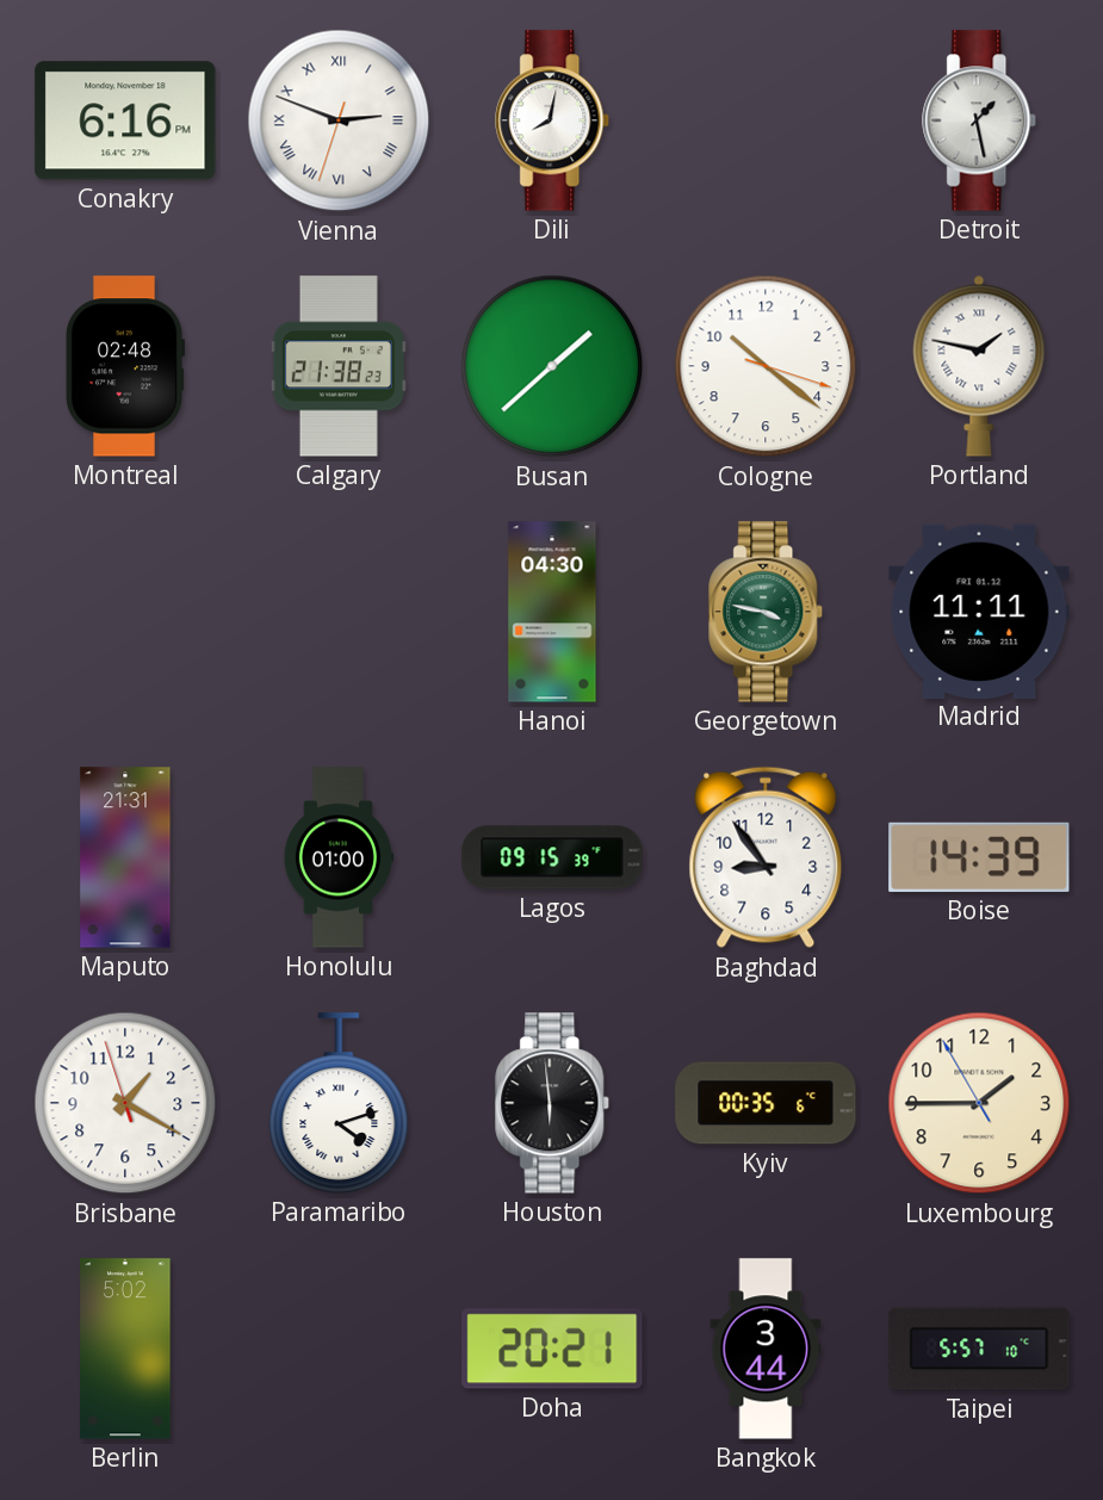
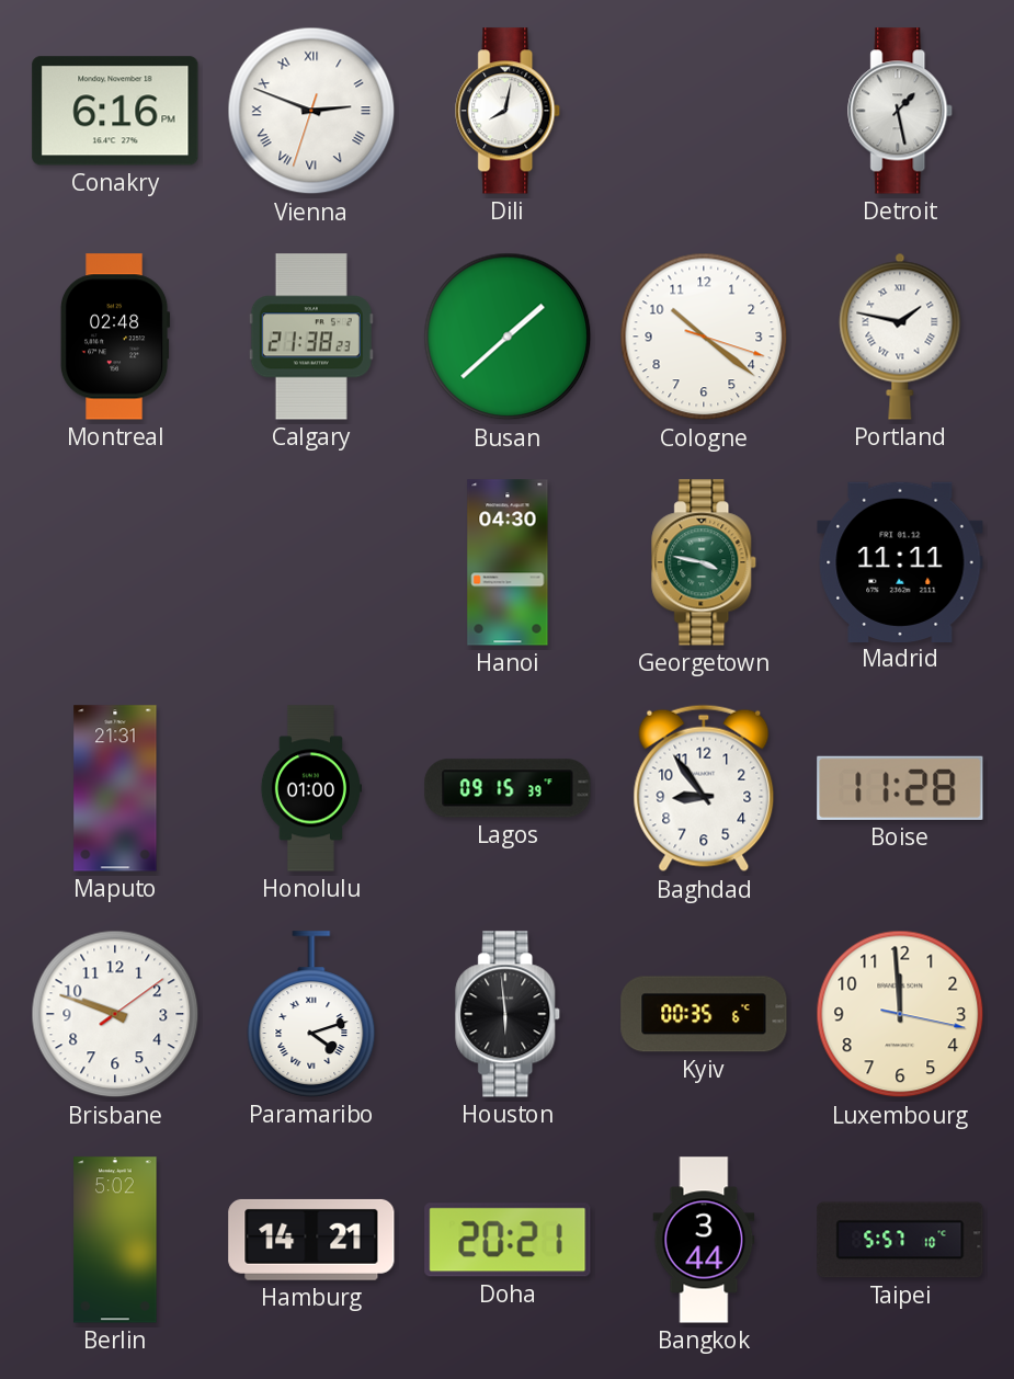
Boise: 14:39 -> 11:28
Brisbane: 1:19 -> 9:48
Luxembourg: 1:44 -> 11:59
Hamburg: none -> 14:21
